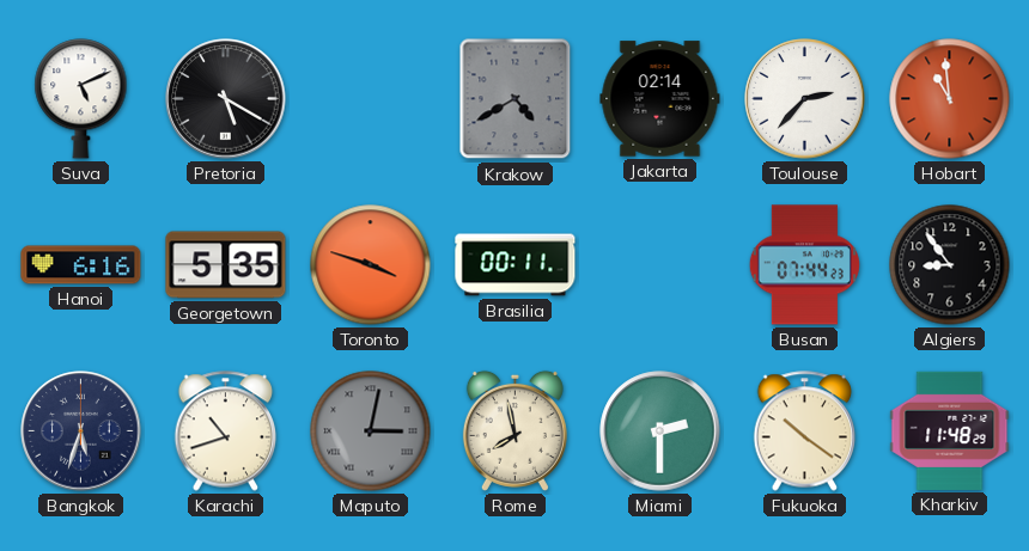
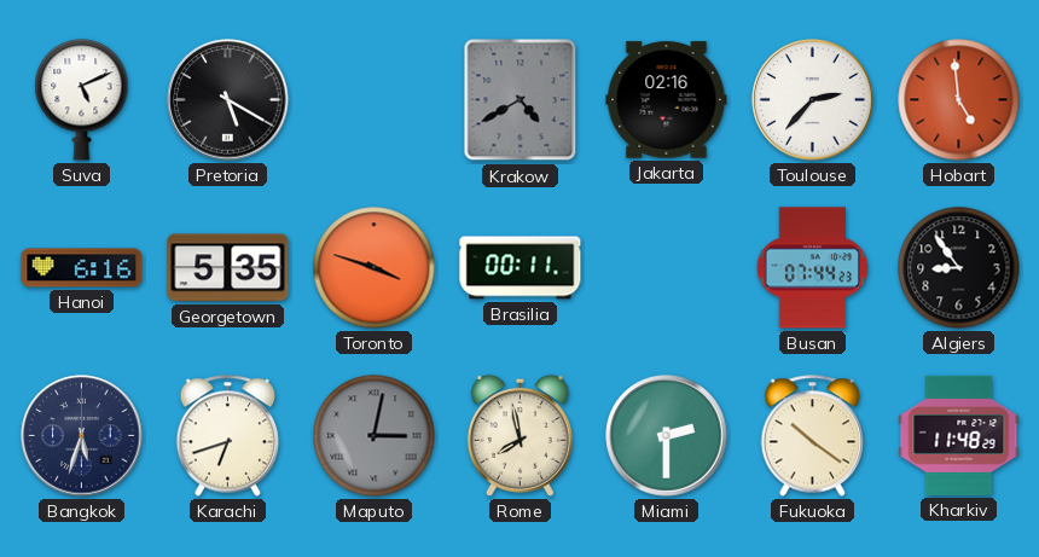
Jakarta: 02:14 -> 02:16
Hobart: 10:59 -> 4:59
Karachi: 10:42 -> 6:42
